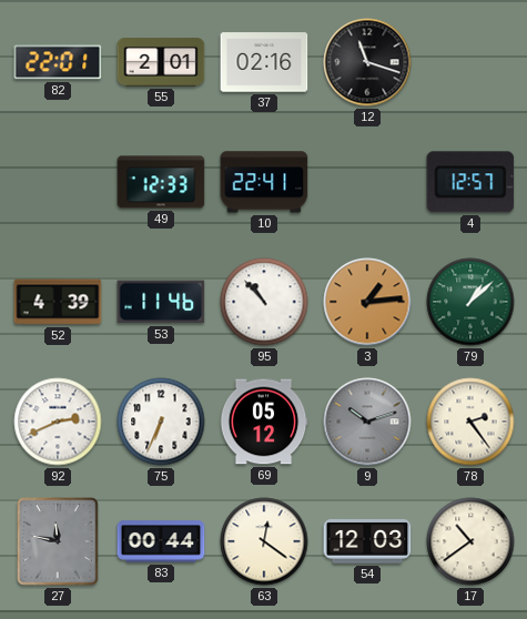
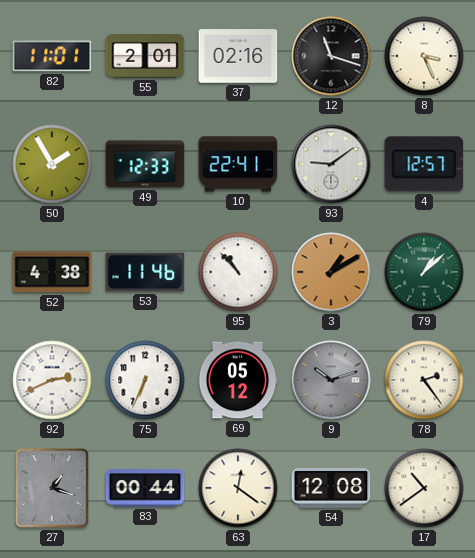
82: 22:01 -> 11:01
8: none -> 3:26
50: none -> 1:55
93: none -> 9:09
52: 4:39 -> 4:38
3: 1:14 -> 1:10
27: 11:47 -> 1:18
54: 12:03 -> 12:08
